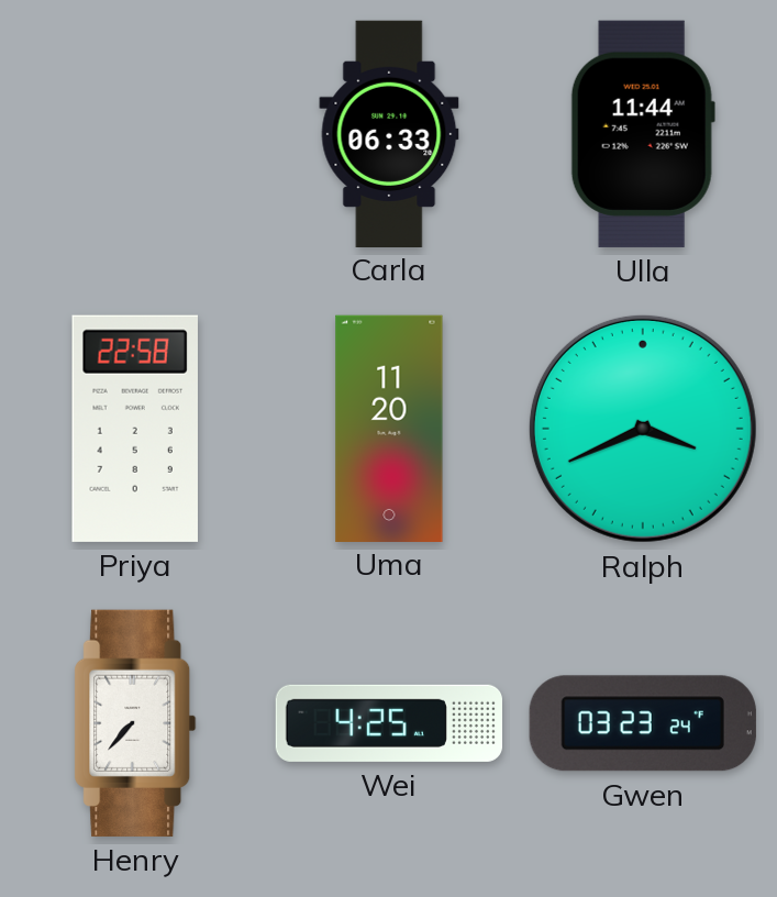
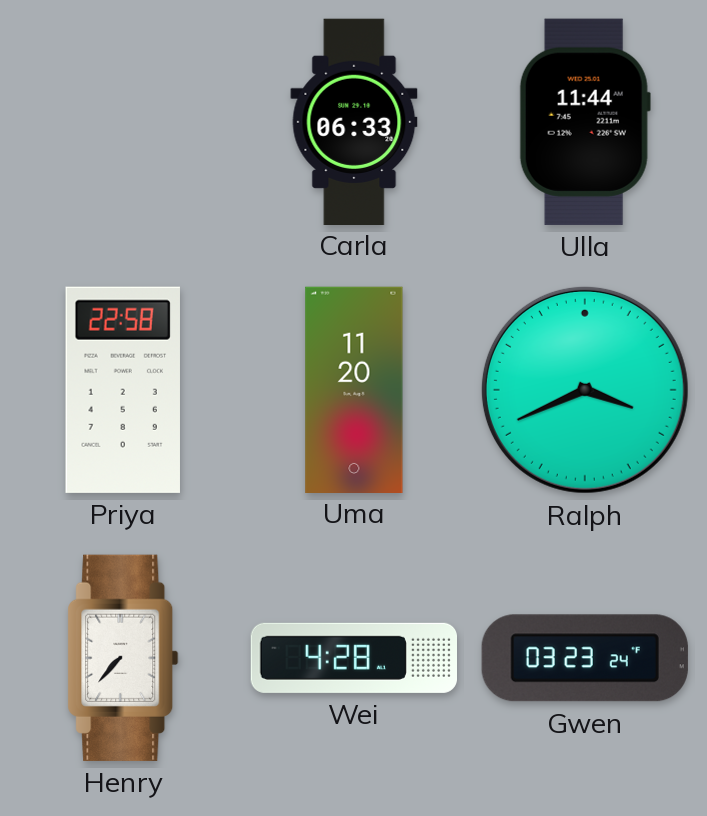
Wei: 4:25 -> 4:28
